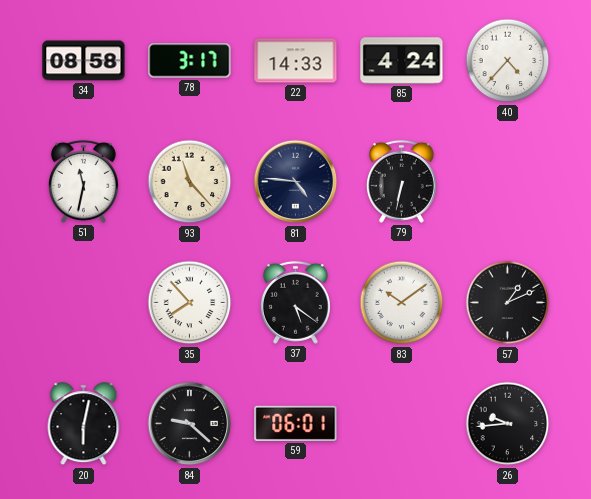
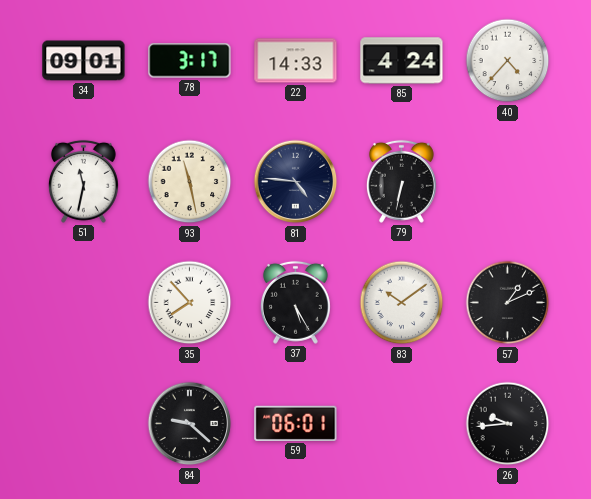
34: 08:58 -> 09:01
93: 11:23 -> 11:28
37: 5:21 -> 5:25
20: 6:02 -> none
